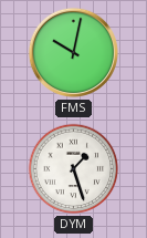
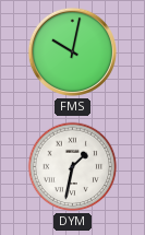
DYM: 1:27 -> 1:32
